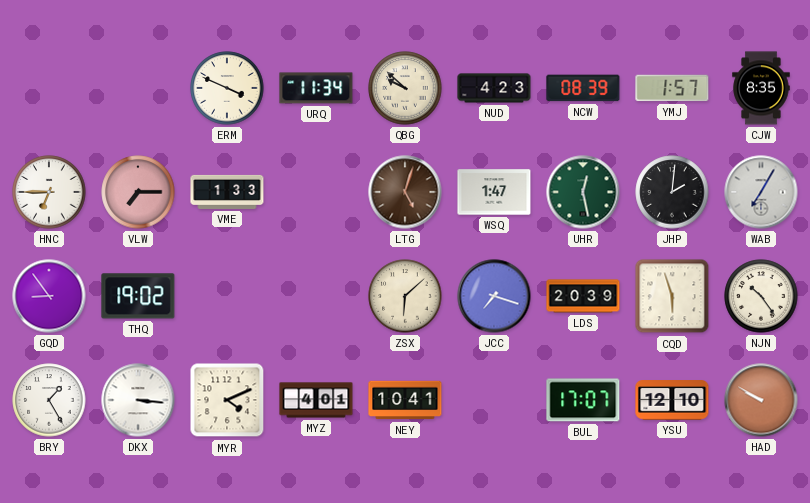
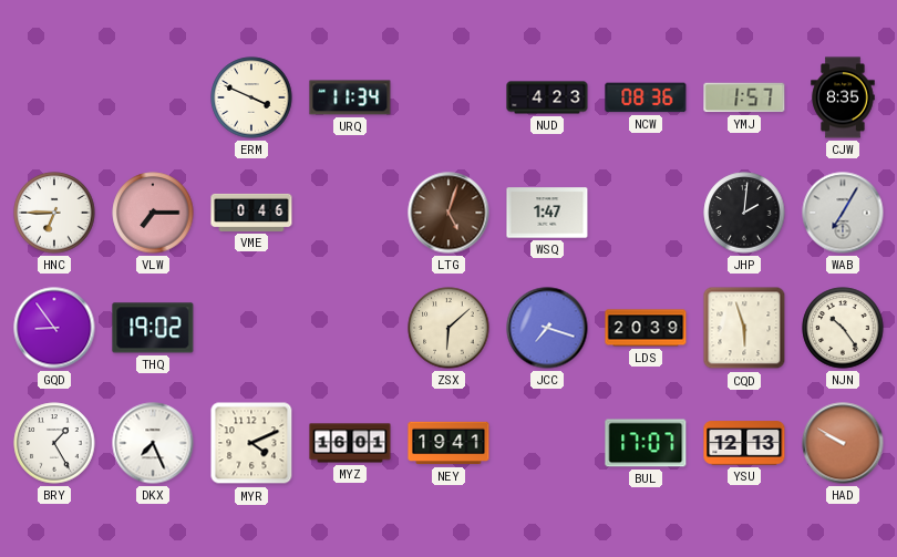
QBG: 9:52 -> none
NCW: 08:39 -> 08:36
VME: 1:33 -> 0:46
UHR: 12:28 -> none
DKX: 3:16 -> 7:26
MYZ: 4:01 -> 16:01
NEY: 10:41 -> 19:41
YSU: 12:10 -> 12:13
